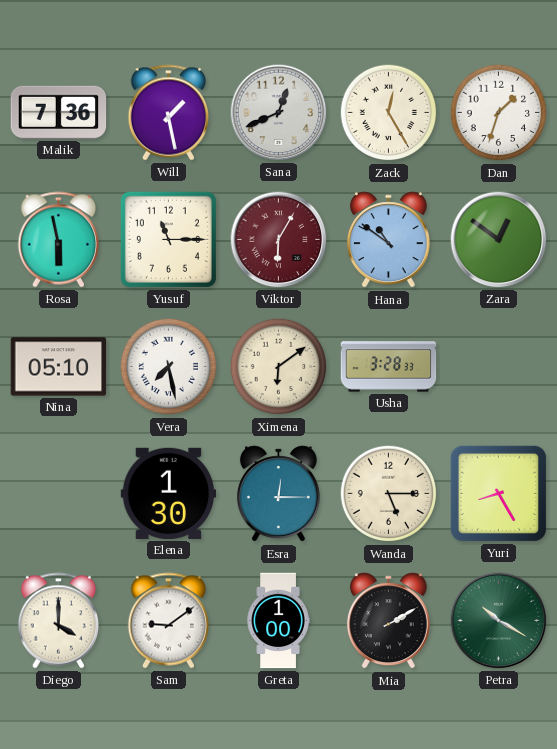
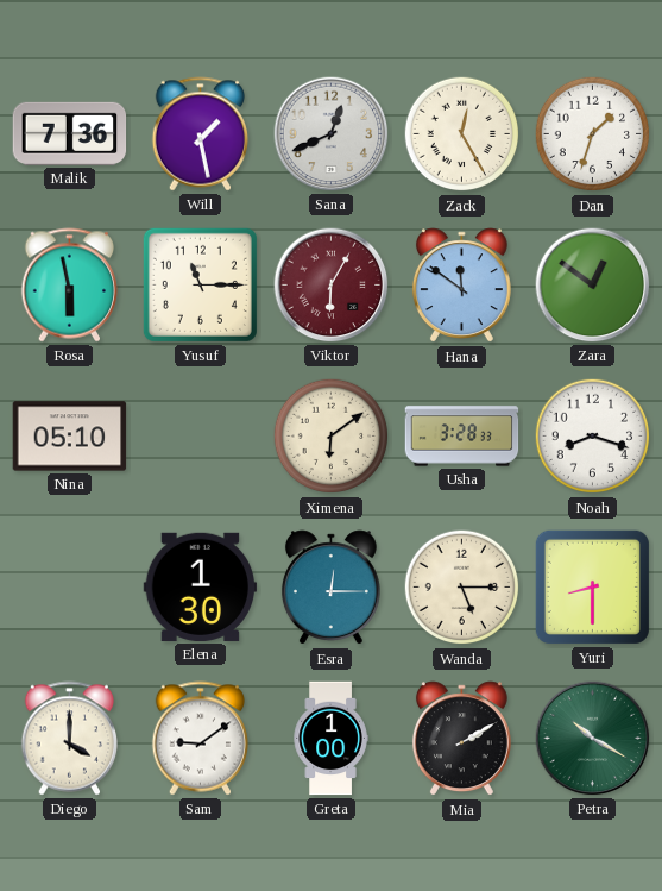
Hana: 10:51 -> 11:51
Vera: 7:28 -> none
Noah: none -> 8:18
Yuri: 8:25 -> 8:30
